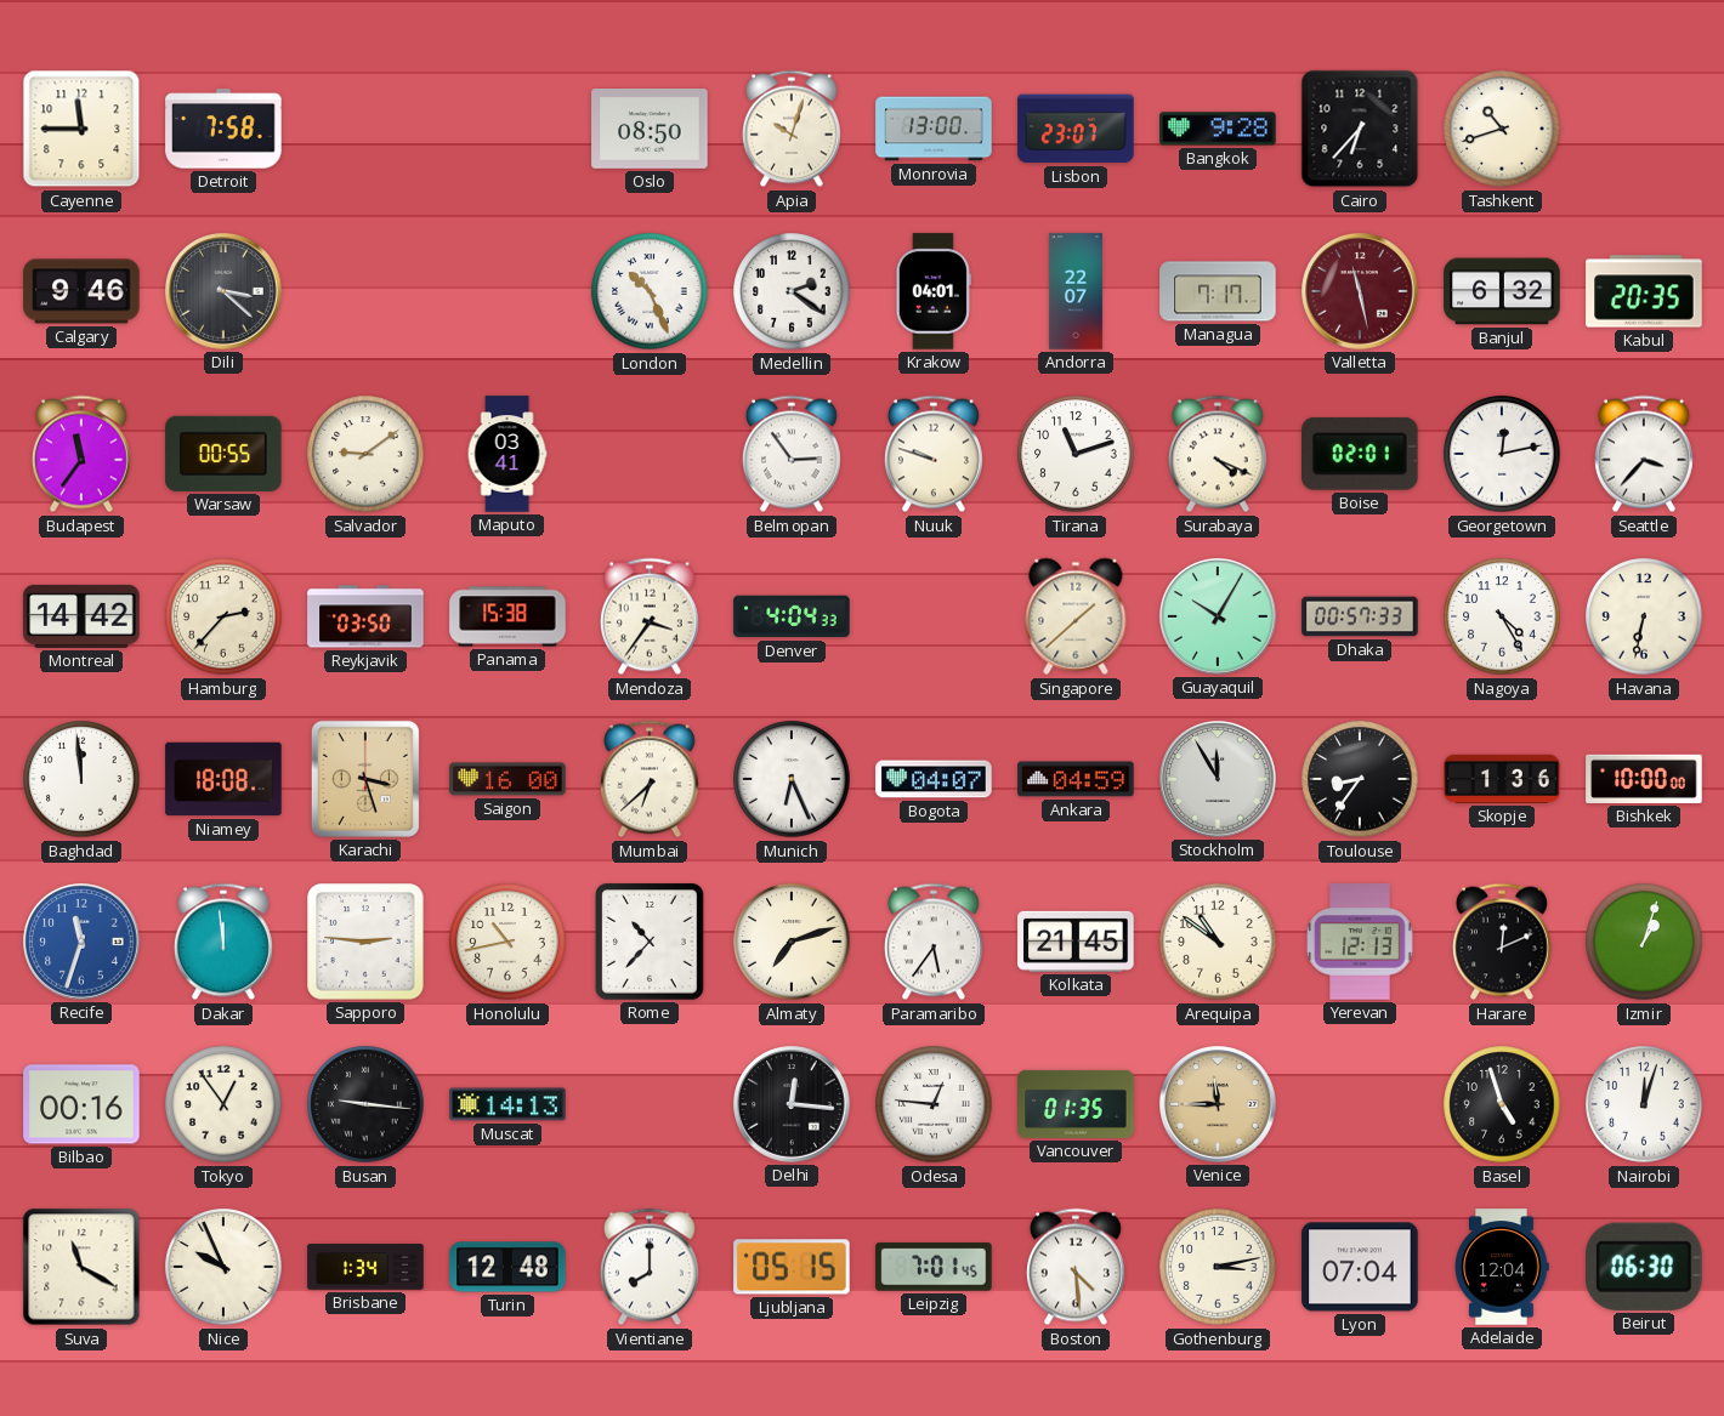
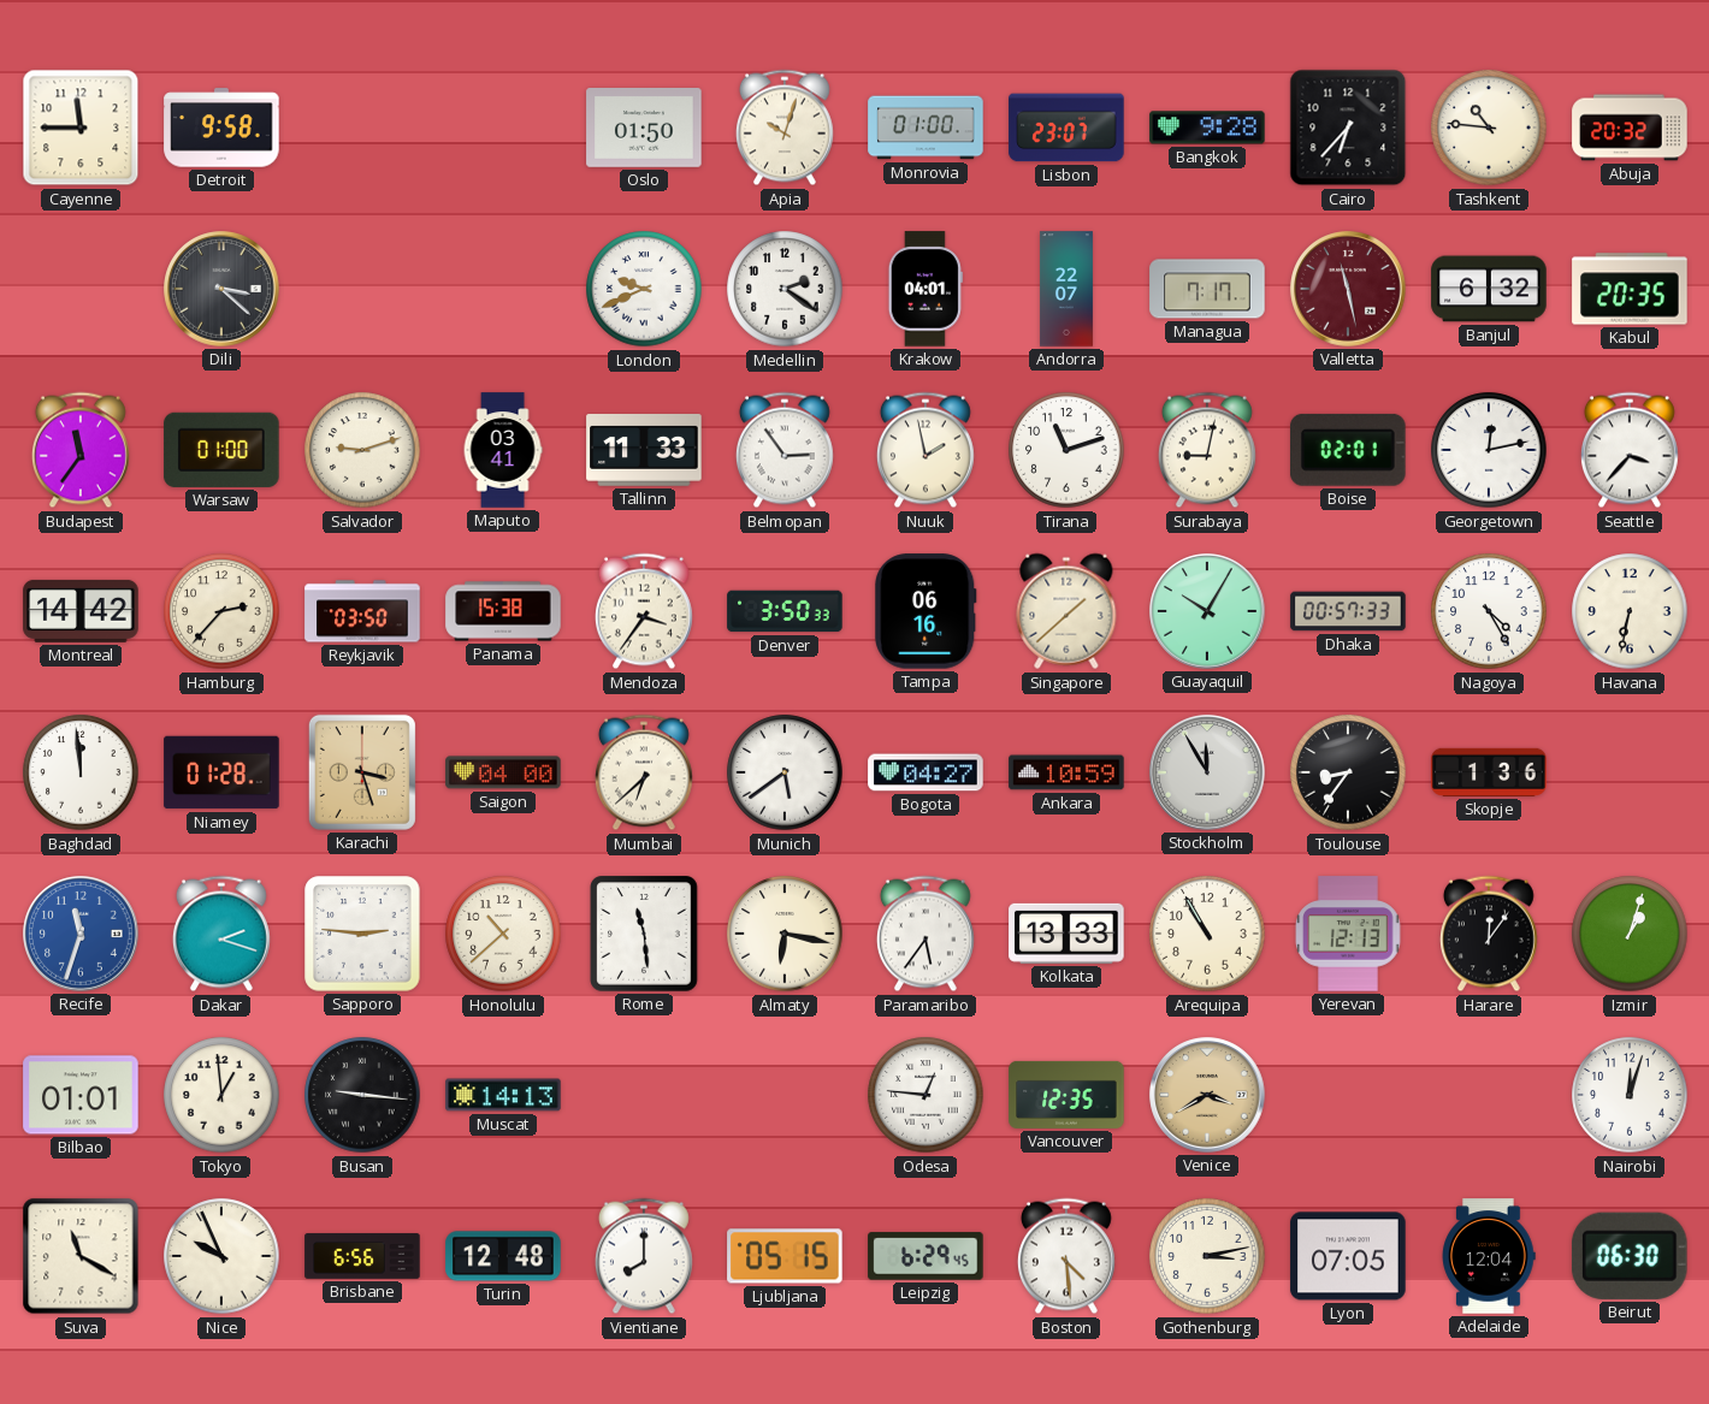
Detroit: 7:58 -> 9:58
Oslo: 08:50 -> 01:50
Monrovia: 13:00 -> 01:00
Tashkent: 10:42 -> 10:46
Abuja: none -> 20:32
Calgary: 9:46 -> none
London: 10:26 -> 9:41
Warsaw: 00:55 -> 01:00
Salvador: 9:09 -> 9:12
Tallinn: none -> 11:33
Nuuk: 9:48 -> 1:58
Surabaya: 4:19 -> 9:02
Denver: 4:04 -> 3:50
Tampa: none -> 06:16
Niamey: 18:08 -> 01:28
Saigon: 16:00 -> 04:00
Munich: 6:26 -> 5:39
Bogota: 04:07 -> 04:27
Ankara: 04:59 -> 10:59
Bishkek: 10:00 -> none
Dakar: 11:59 -> 2:18
Honolulu: 10:43 -> 10:38
Rome: 10:37 -> 11:29
Almaty: 7:12 -> 6:17
Kolkata: 21:45 -> 13:33
Arequipa: 10:51 -> 10:55
Harare: 12:11 -> 12:06
Bilbao: 00:16 -> 01:01
Tokyo: 12:54 -> 12:59
Delhi: 12:16 -> none
Vancouver: 01:35 -> 12:35
Venice: 11:45 -> 3:40
Basel: 4:57 -> none
Brisbane: 1:34 -> 6:56
Leipzig: 7:01 -> 6:29
Lyon: 07:04 -> 07:05
